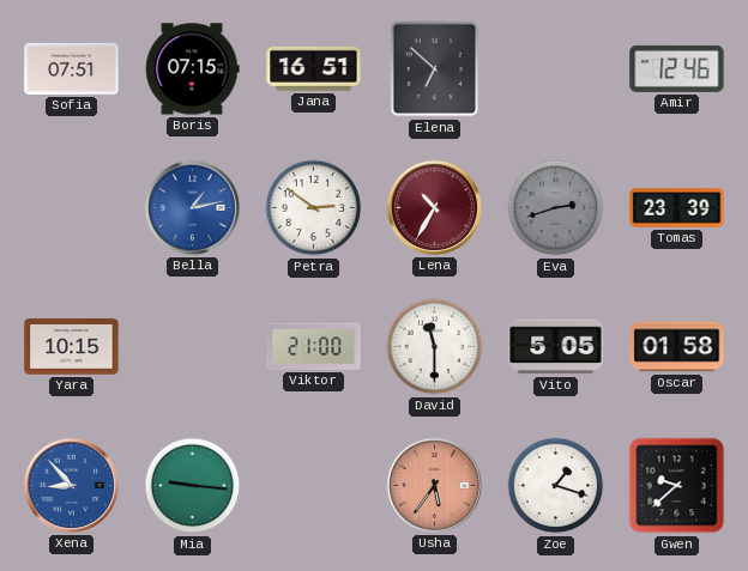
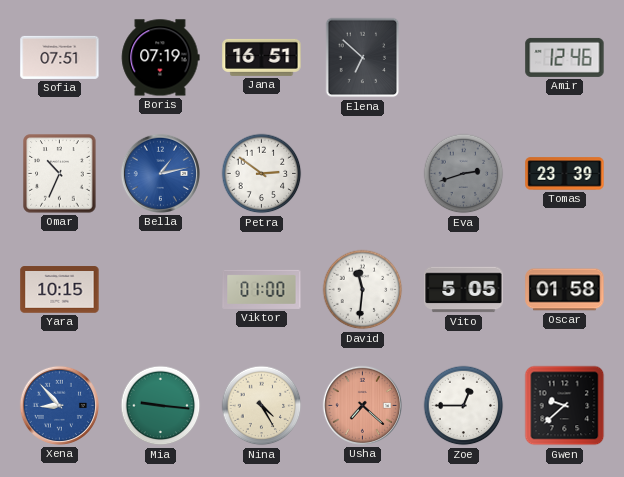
Boris: 07:15 -> 07:19
Omar: none -> 10:34
Lena: 10:35 -> none
Viktor: 21:00 -> 01:00
David: 11:30 -> 11:31
Nina: none -> 4:25
Usha: 5:36 -> 7:22
Zoe: 1:18 -> 12:45
